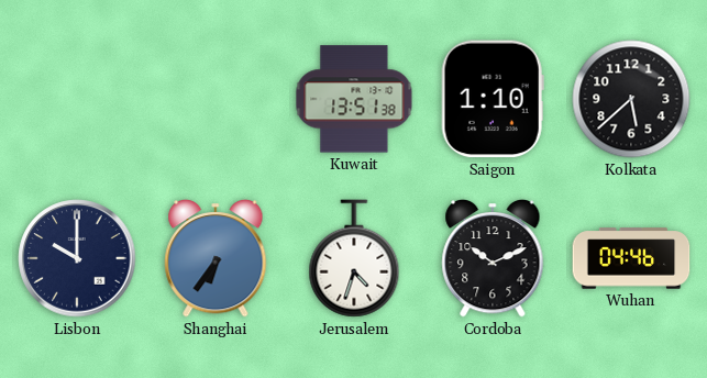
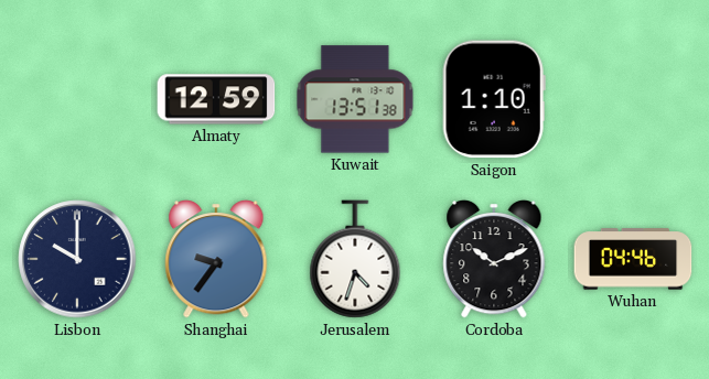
Almaty: none -> 12:59
Kolkata: 5:38 -> none
Shanghai: 6:36 -> 9:36
